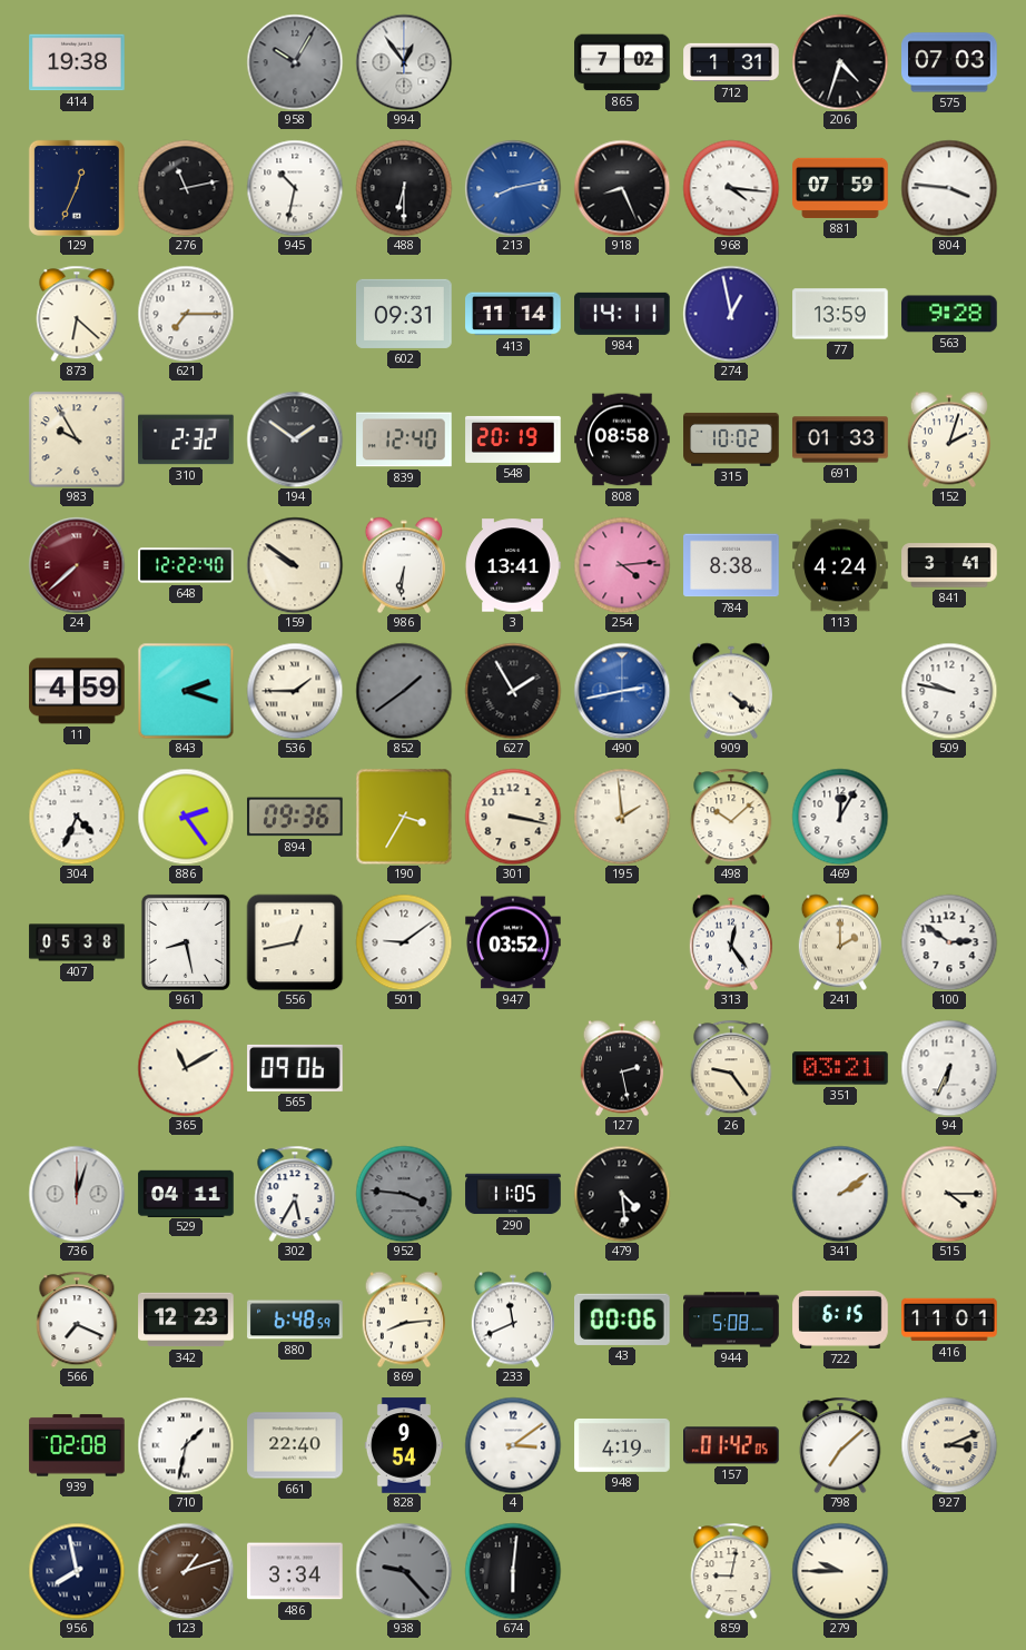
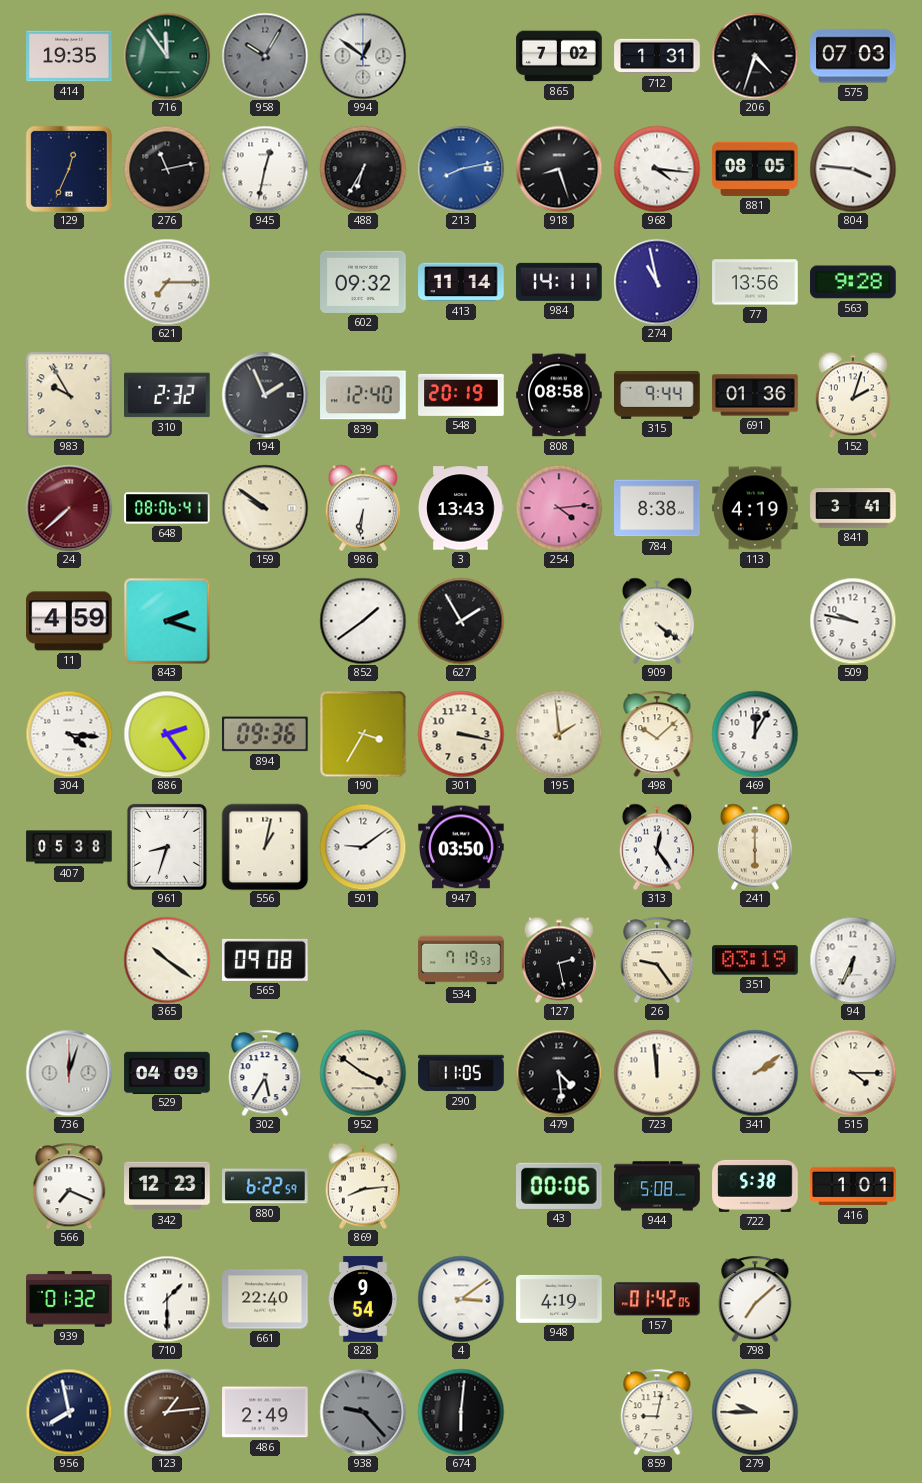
414: 19:38 -> 19:35
716: none -> 11:54
994: 12:54 -> 12:51
945: 10:32 -> 12:32
488: 6:30 -> 6:35
918: 8:26 -> 8:27
881: 07:59 -> 08:05
873: 6:22 -> none
602: 09:31 -> 09:32
274: 12:58 -> 10:58
77: 13:59 -> 13:56
194: 1:51 -> 1:56
315: 10:02 -> 9:44
691: 01:33 -> 01:36
648: 12:22 -> 08:06
3: 13:41 -> 13:43
113: 4:24 -> 4:19
536: 1:45 -> none
852 dial: grey -> white
490: 2:43 -> none
304: 4:34 -> 4:16
961: 8:28 -> 8:33
556: 12:43 -> 1:02
947: 03:52 -> 03:50
241: 2:00 -> 6:00
100: 2:51 -> none
365: 11:10 -> 10:21
565: 09:06 -> 09:08
534: none -> 7:19
351: 03:21 -> 03:19
529: 04:11 -> 04:09
952: 3:46 -> 3:51
952 dial: grey -> cream
723: none -> 11:59
880: 6:48 -> 6:22
233: 11:41 -> none
722: 6:15 -> 5:38
416: 11:01 -> 1:01
939: 02:08 -> 01:32
710: 1:32 -> 1:30
927: 3:11 -> none
123: 1:12 -> 1:14
486: 3:34 -> 2:49
